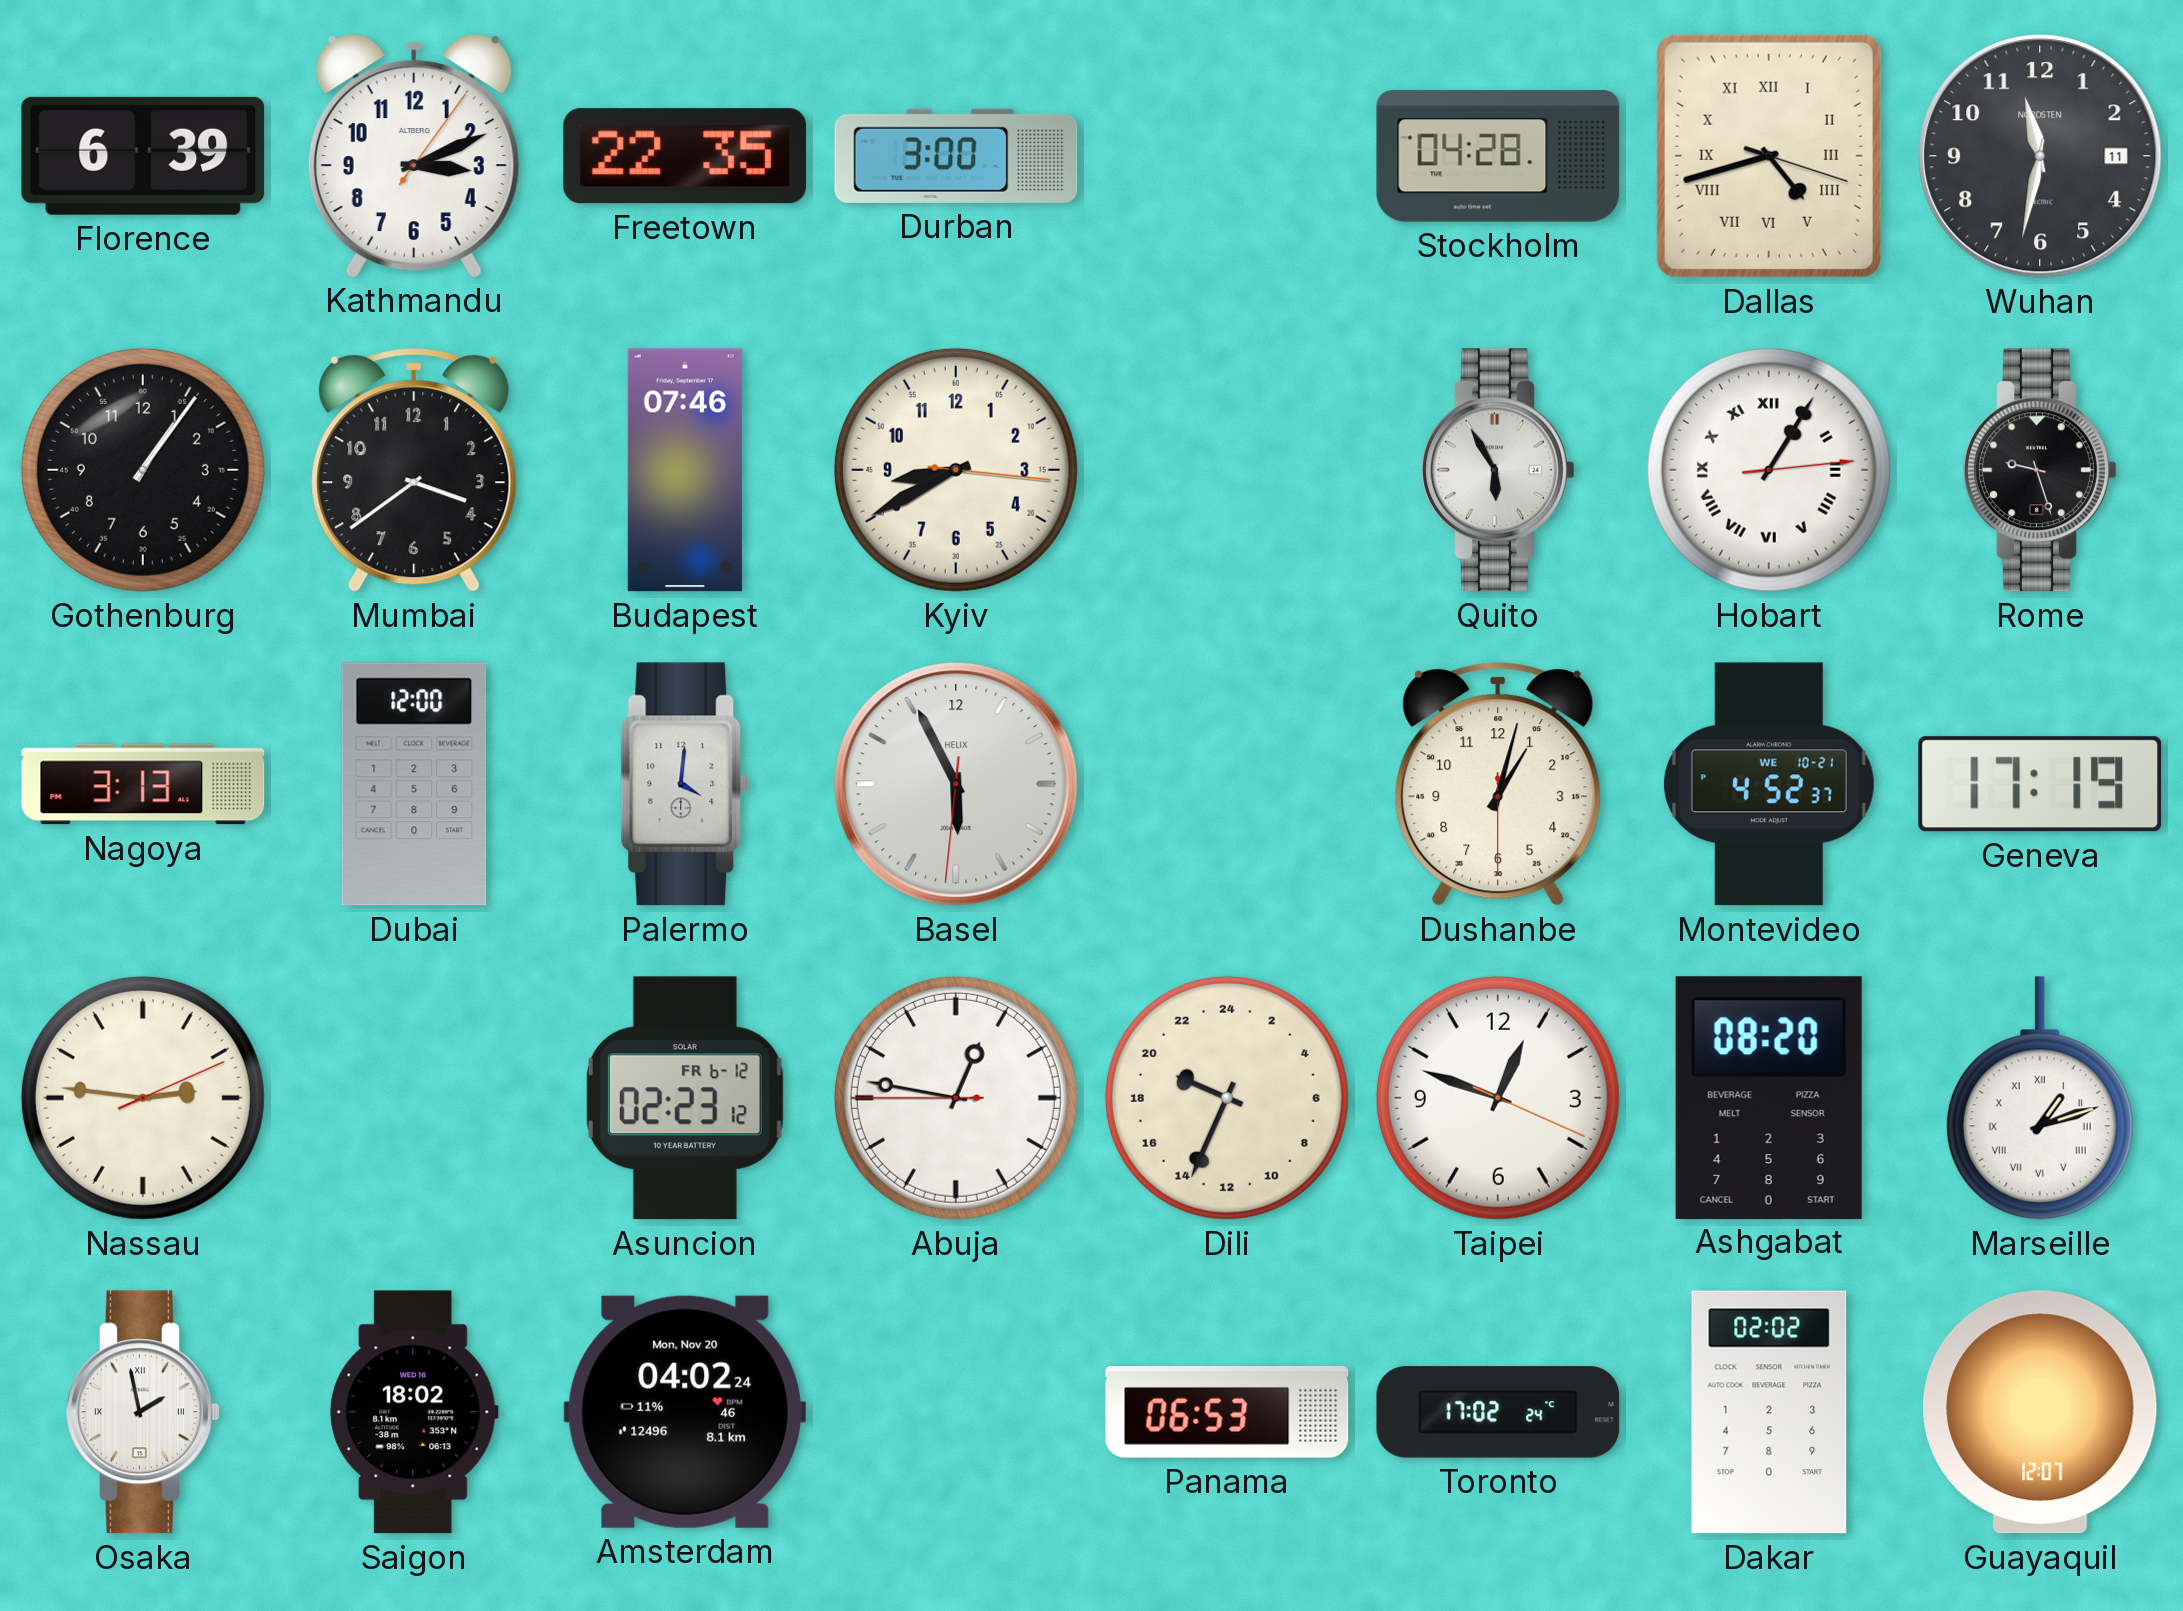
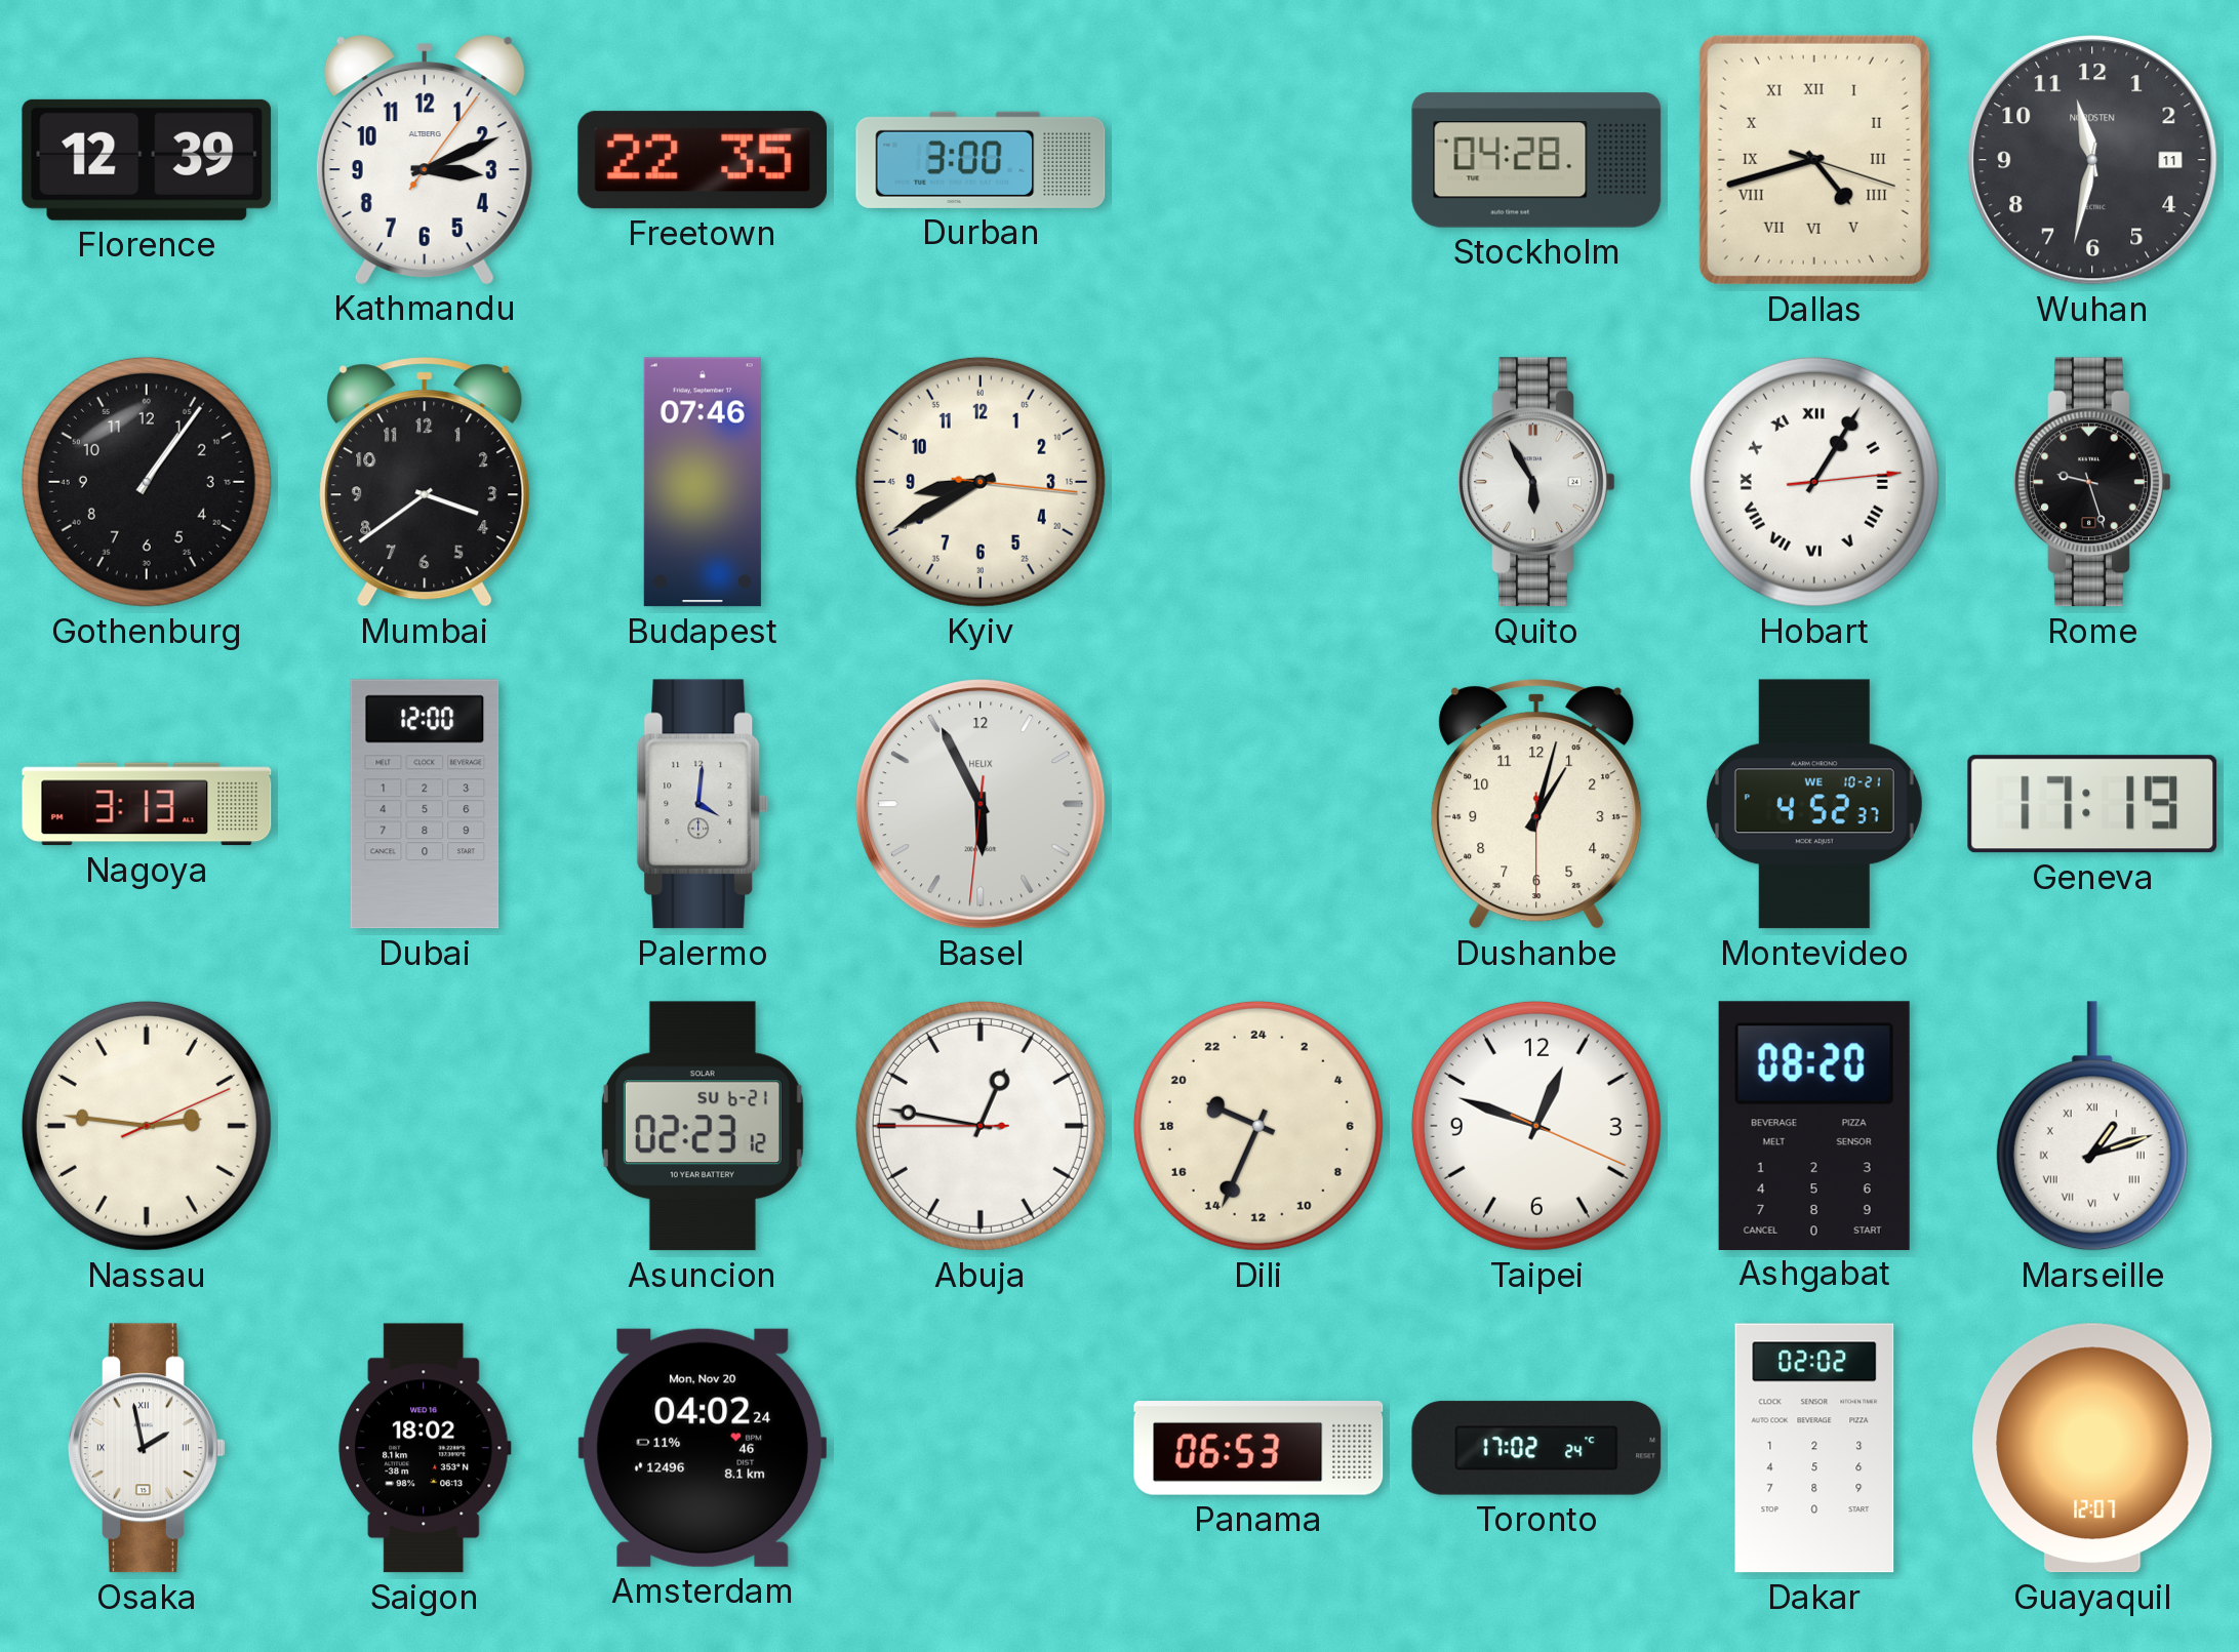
Florence: 6:39 -> 12:39
Asuncion date: FR 6-12 -> SU 6-21
